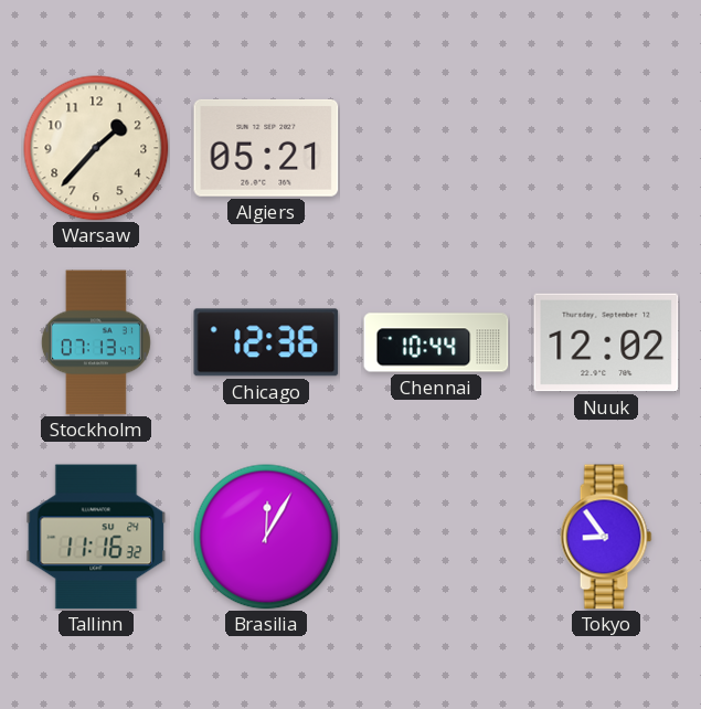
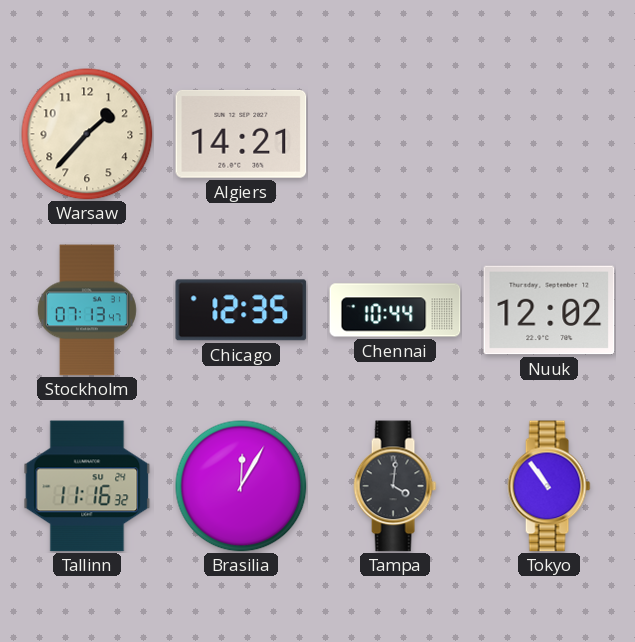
Algiers: 05:21 -> 14:21
Chicago: 12:36 -> 12:35
Tampa: none -> 4:01
Tokyo: 8:54 -> 10:54
